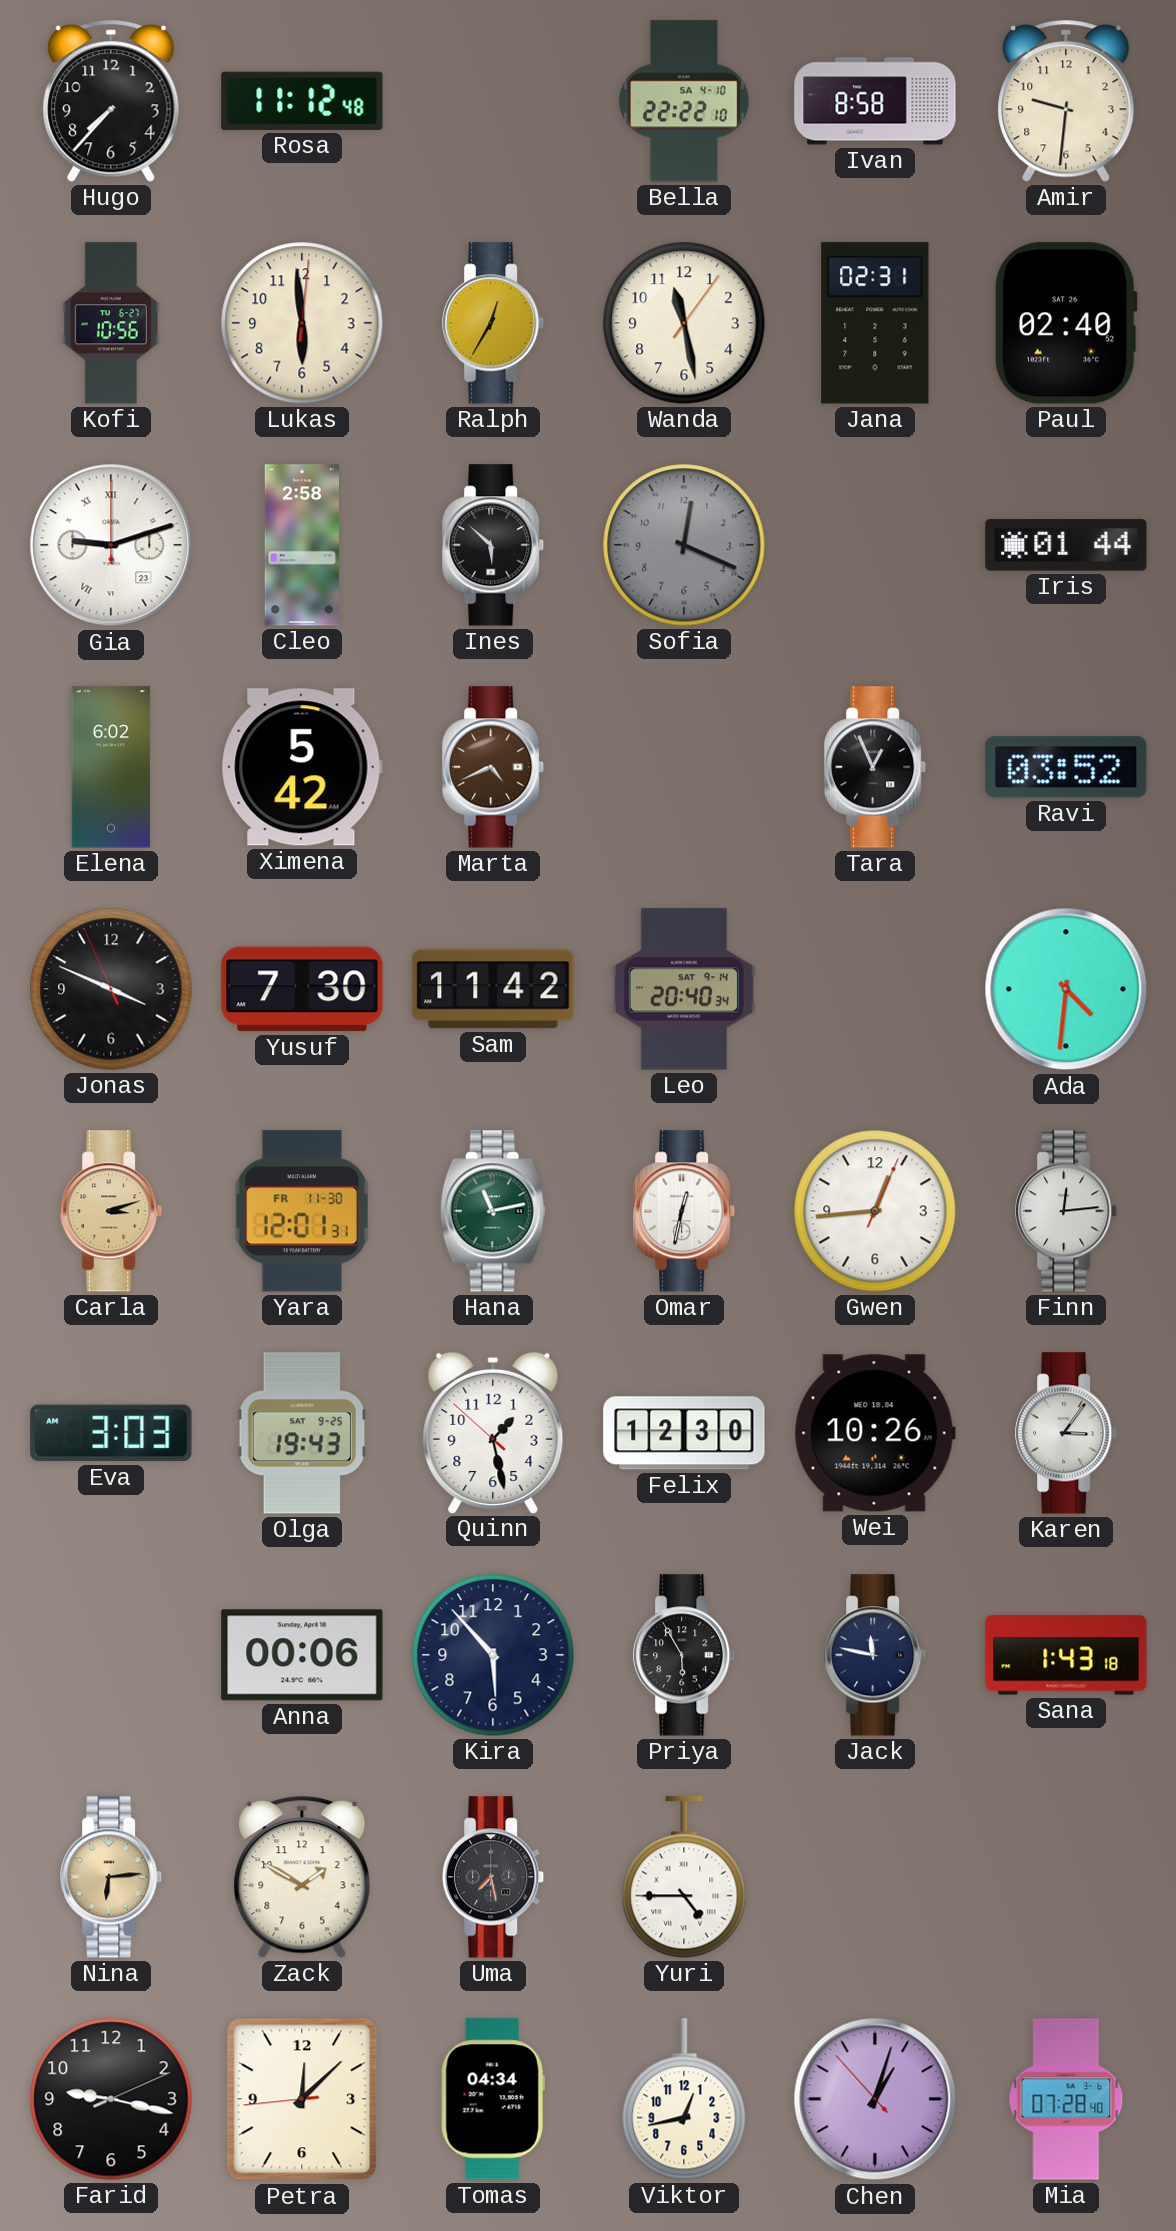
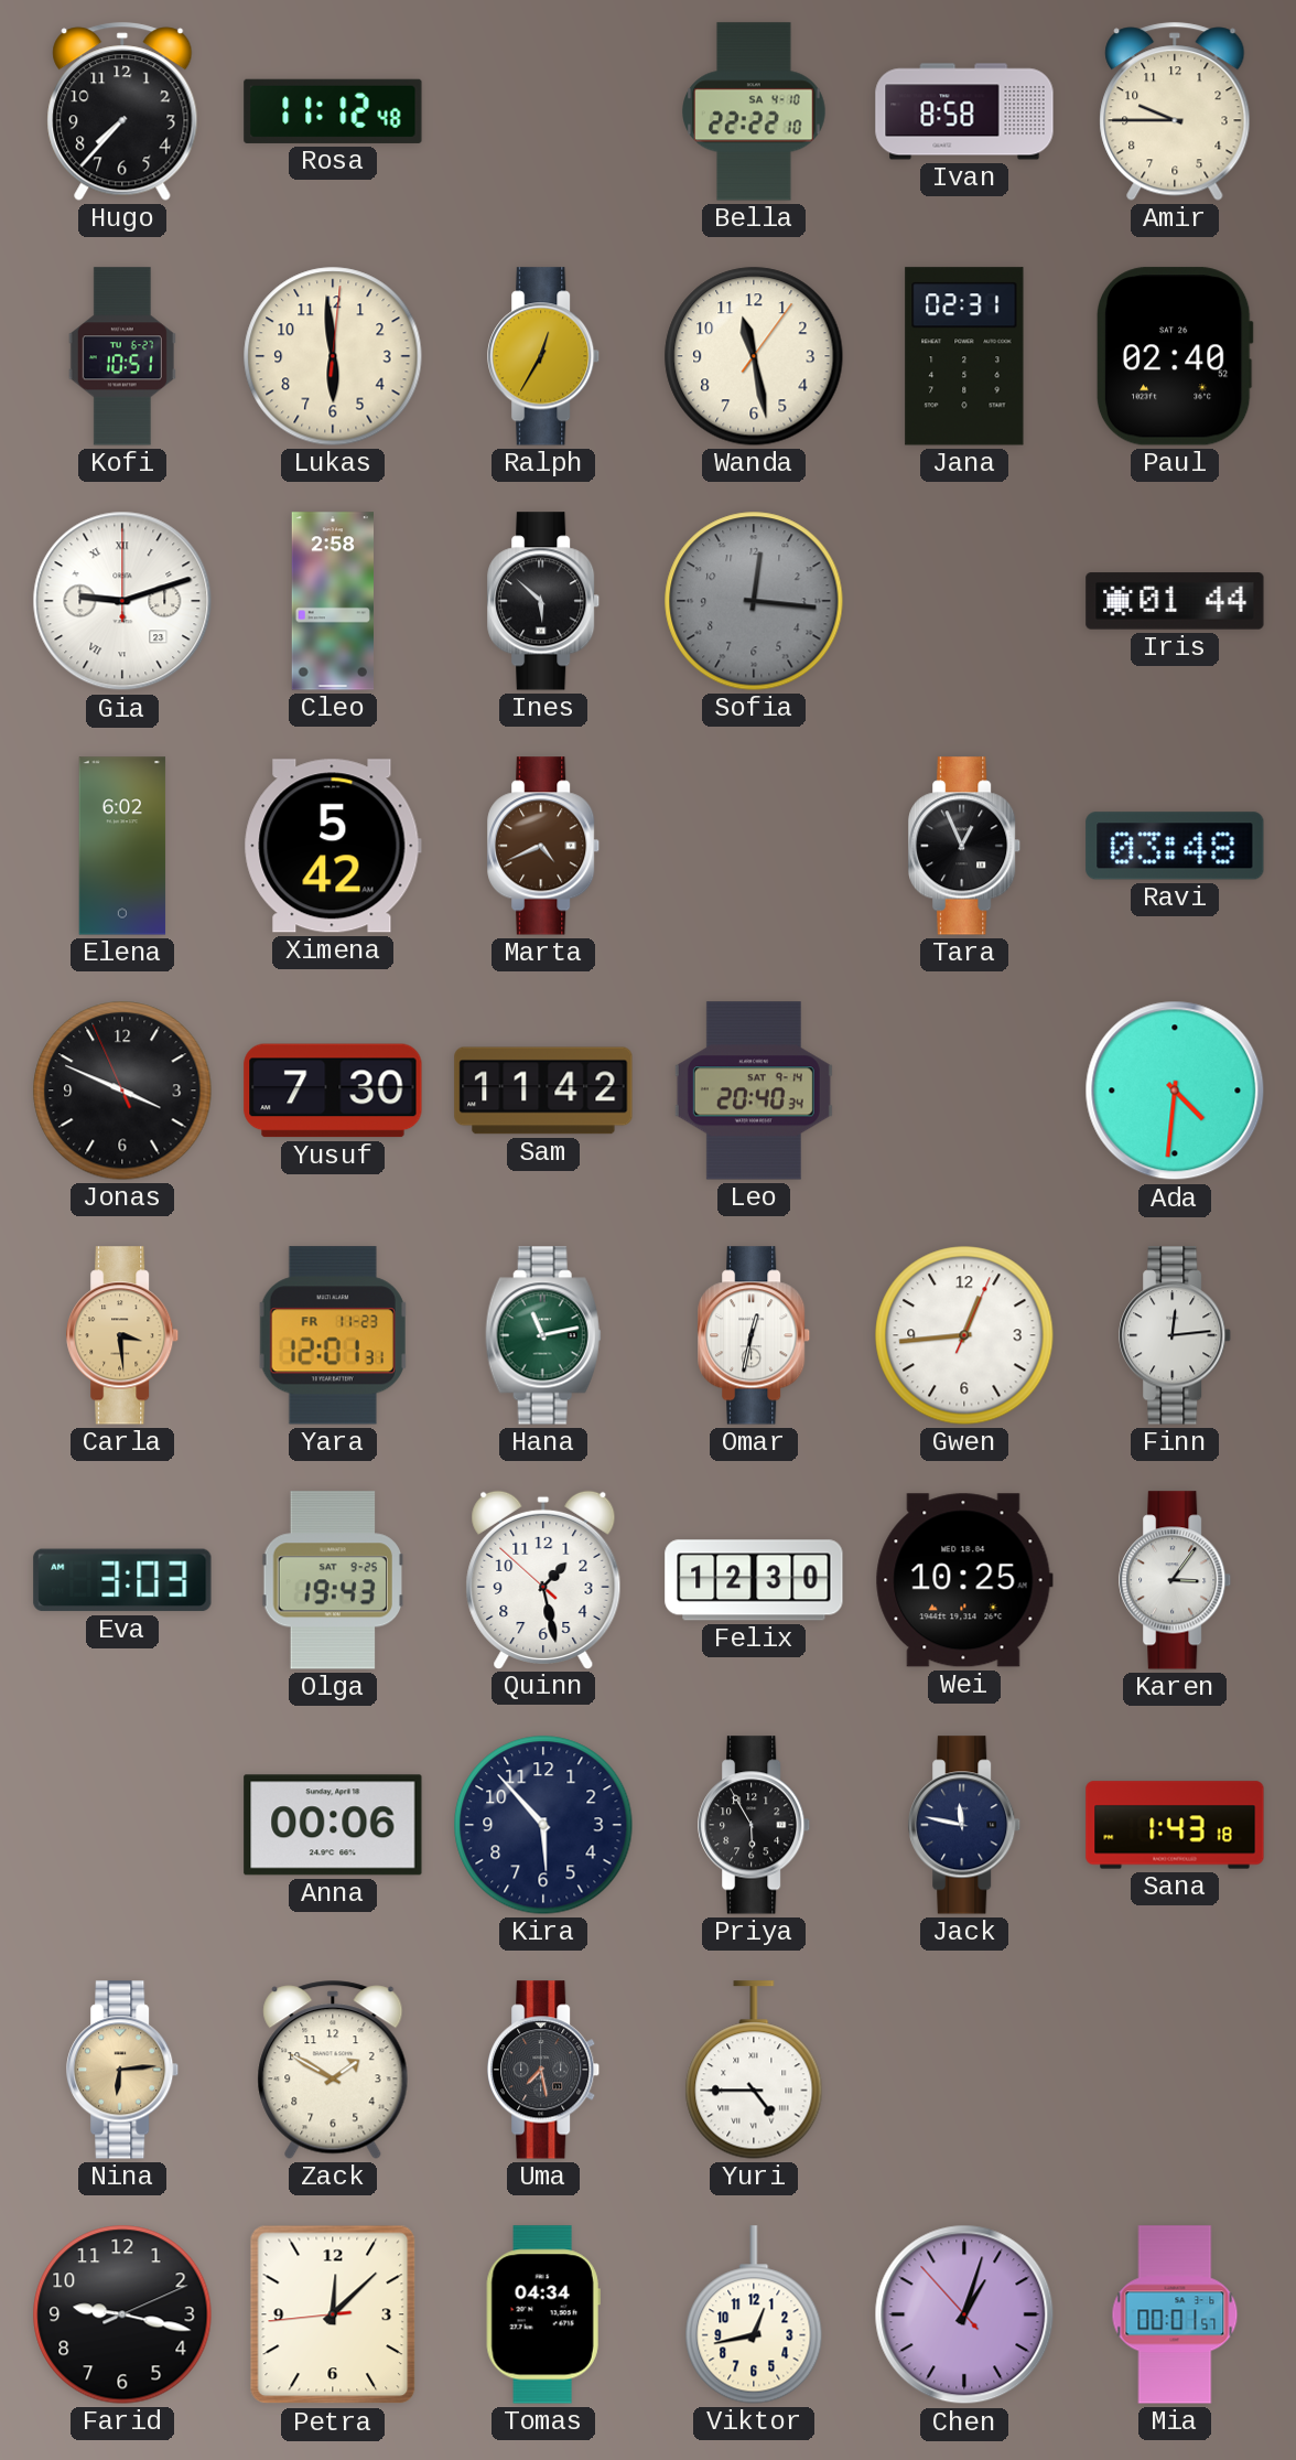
Amir: 9:31 -> 9:45
Kofi: 10:56 -> 10:51
Sofia: 12:19 -> 12:16
Ravi: 03:52 -> 03:48
Carla: 3:12 -> 3:29
Yara date: FR 11-30 -> FR 11-23
Wei: 10:26 -> 10:25
Mia: 07:28 -> 00:01
